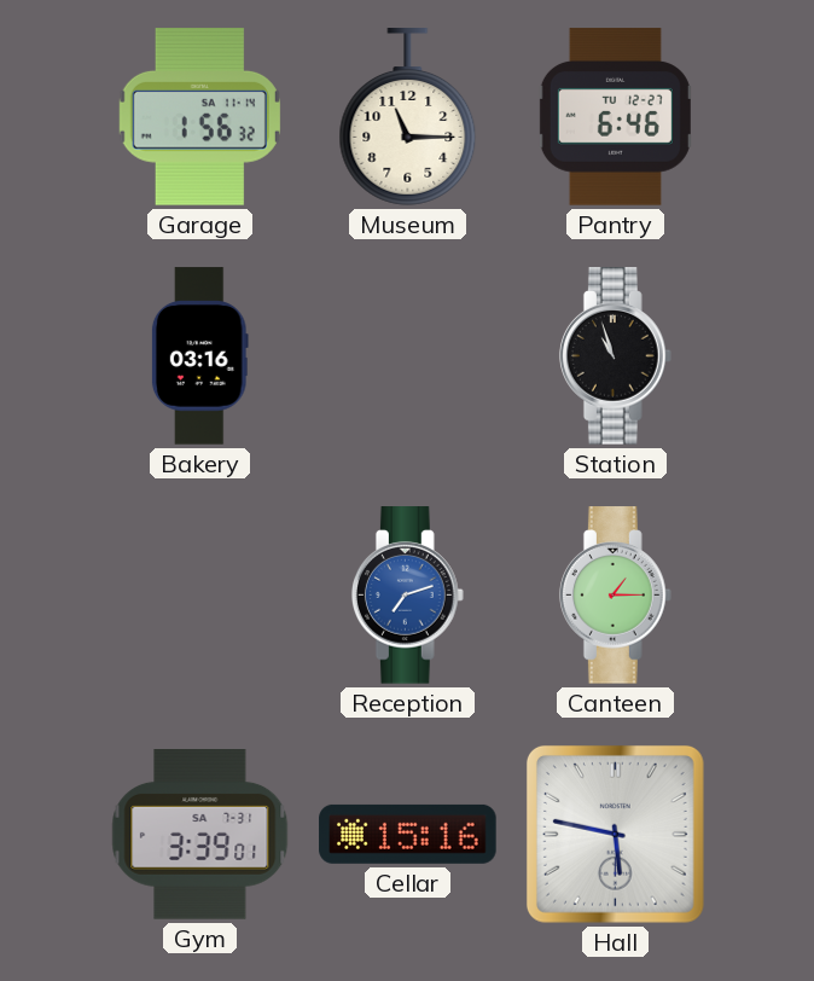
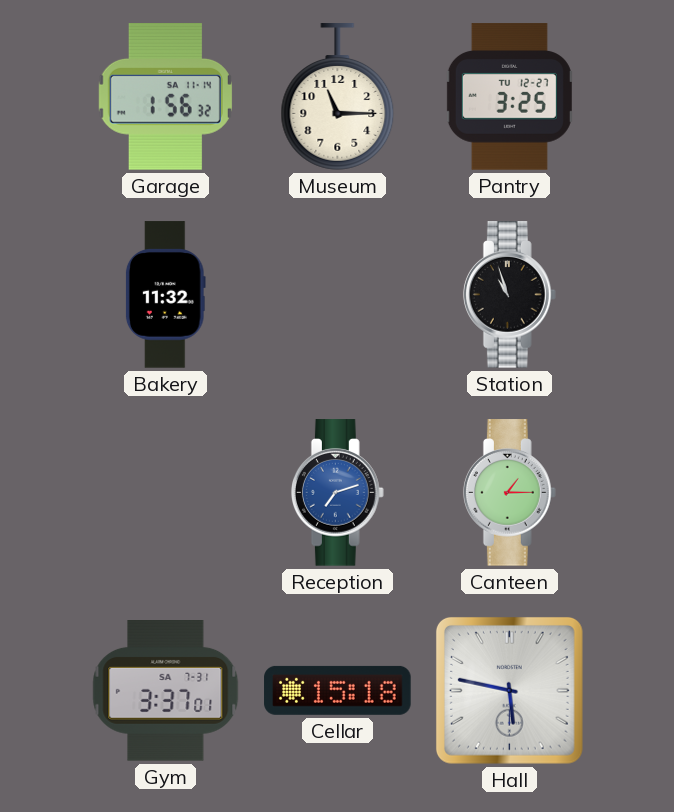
Pantry: 6:46 -> 3:25
Bakery: 03:16 -> 11:32
Gym: 3:39 -> 3:37
Cellar: 15:16 -> 15:18
